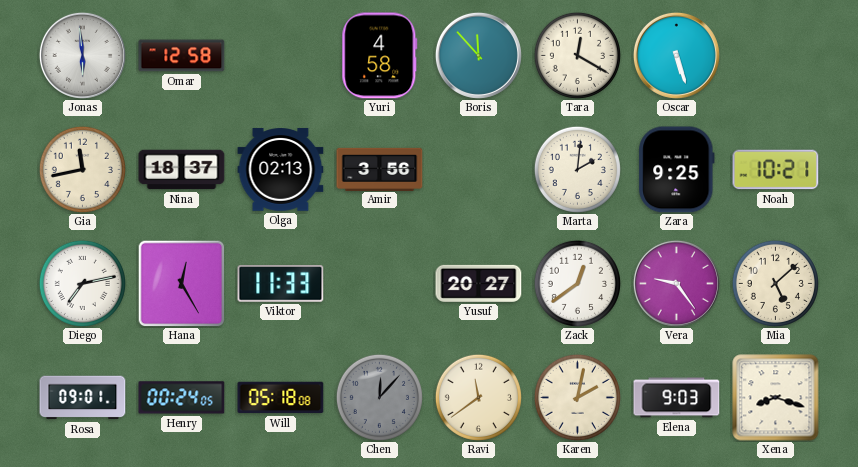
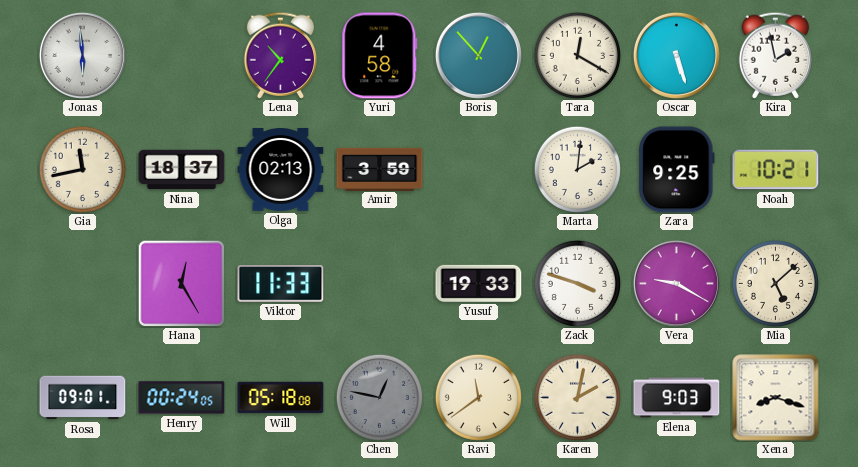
Omar: 12:58 -> none
Lena: none -> 10:36
Boris: 11:53 -> 12:53
Kira: none -> 1:58
Amir: 3:56 -> 3:59
Diego: 7:13 -> none
Yusuf: 20:27 -> 19:33
Zack: 12:39 -> 3:48
Vera: 9:24 -> 9:20
Chen: 12:07 -> 12:47
